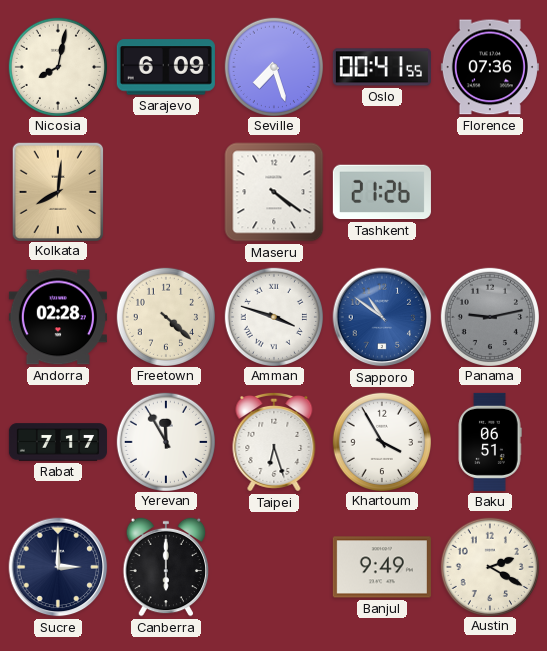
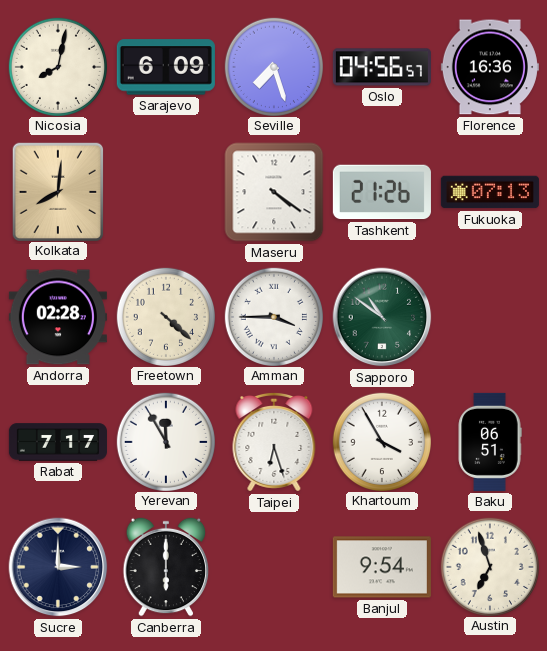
Oslo: 00:41 -> 04:56
Florence: 07:36 -> 16:36
Fukuoka: none -> 07:13
Amman: 3:48 -> 3:45
Sapporo dial: blue -> green
Panama: 9:13 -> none
Banjul: 9:49 -> 9:54
Austin: 2:20 -> 6:57
